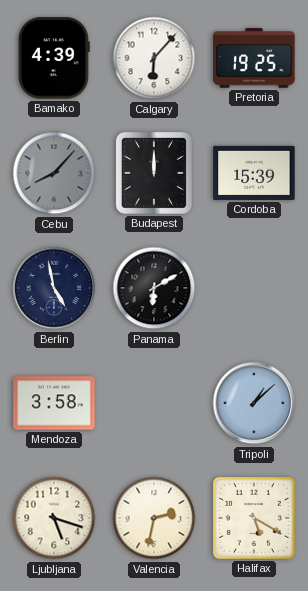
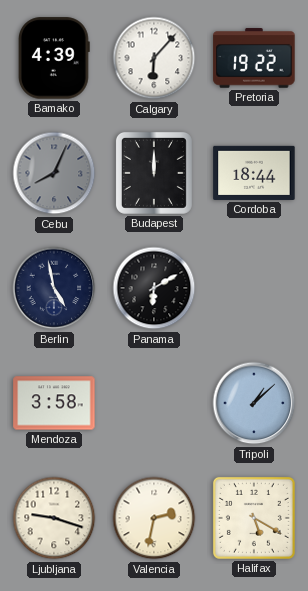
Pretoria: 19:25 -> 19:22
Cebu: 8:07 -> 8:04
Cordoba: 15:39 -> 18:44
Ljubljana: 5:18 -> 9:18
